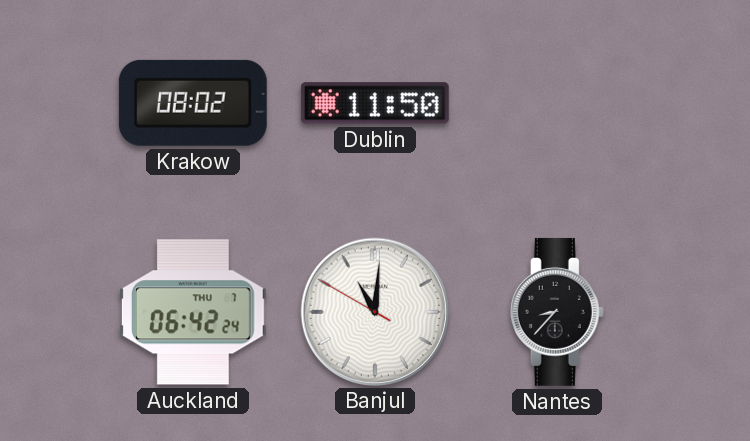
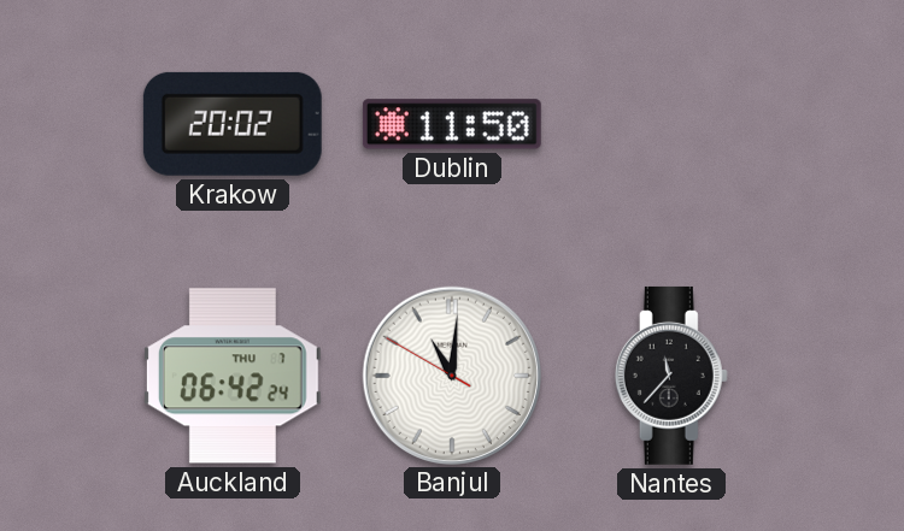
Krakow: 08:02 -> 20:02
Nantes: 8:37 -> 11:37
